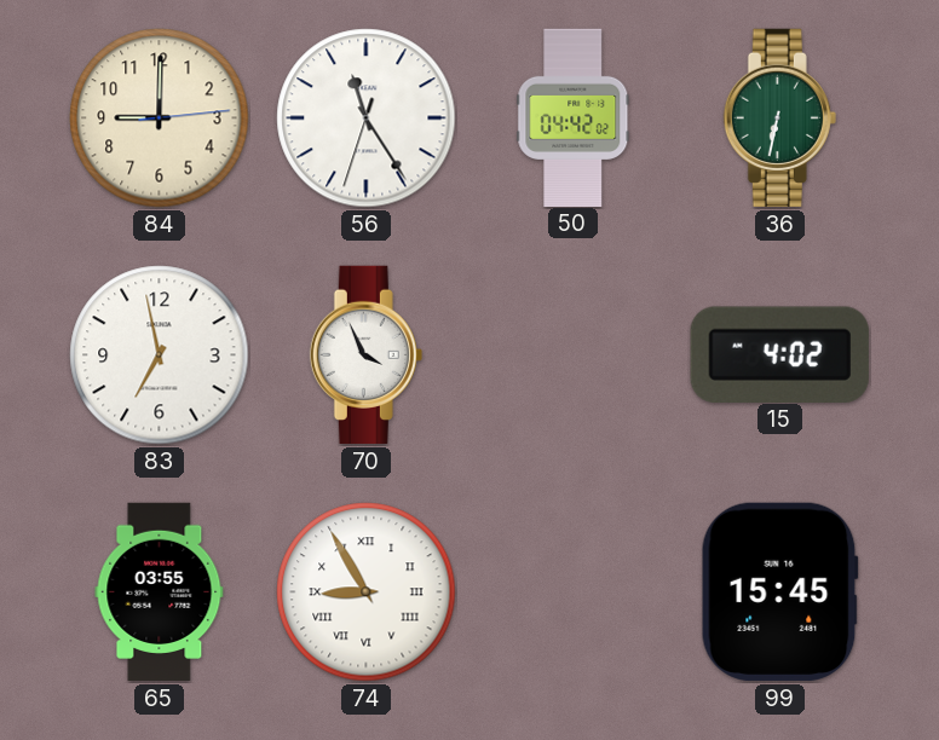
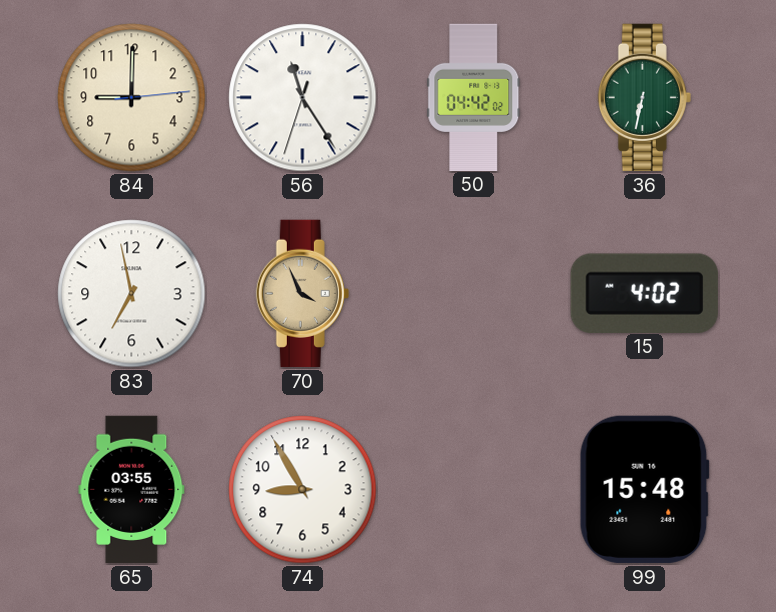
70 dial: white -> champagne
74 numerals: Roman -> Arabic
99: 15:45 -> 15:48
